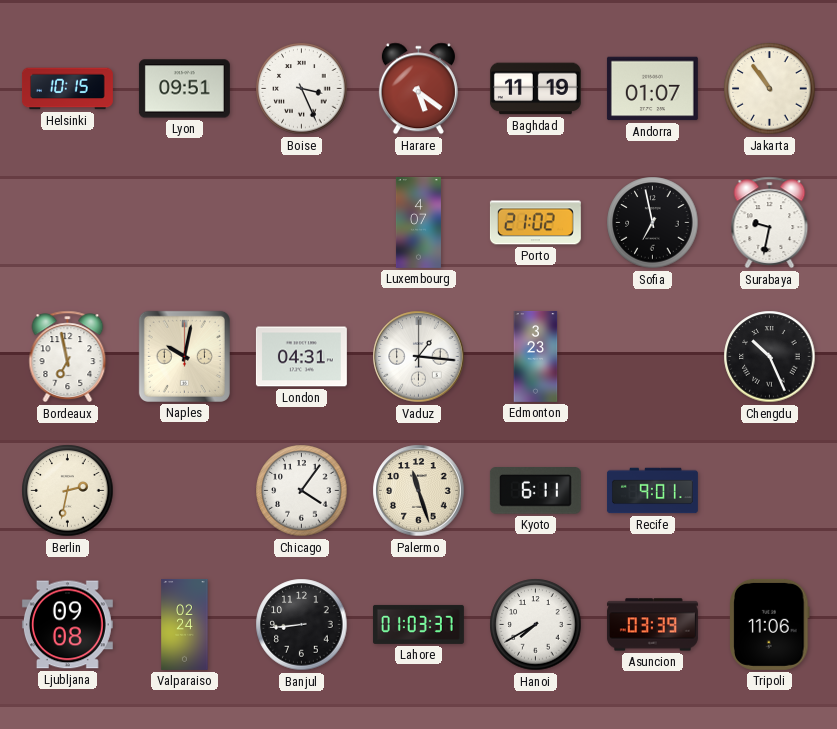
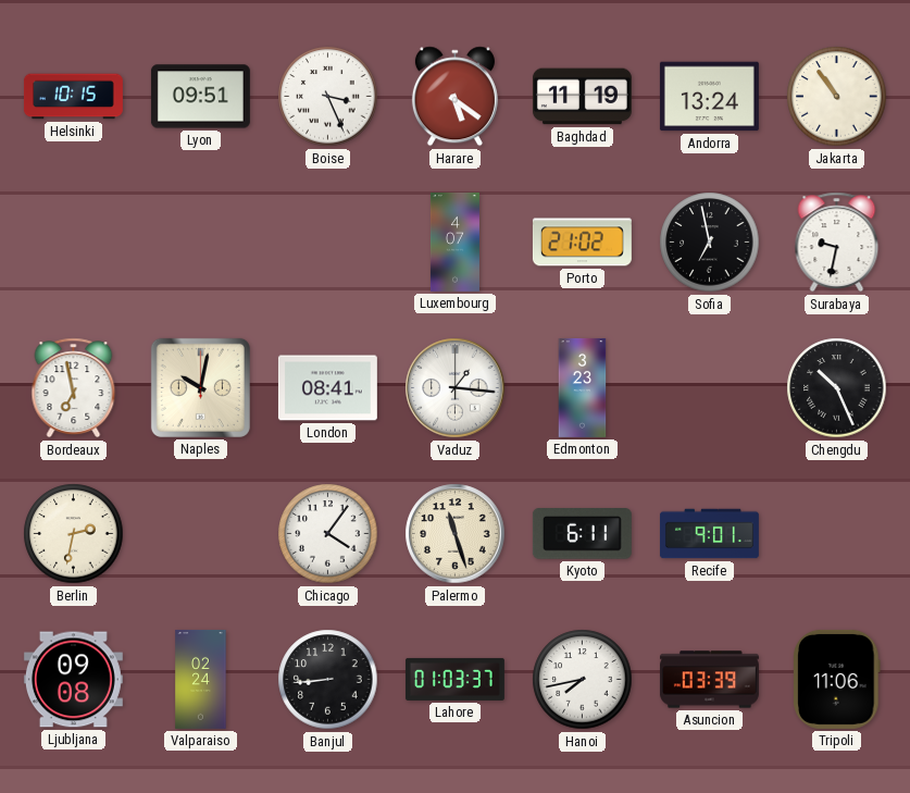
Andorra: 01:07 -> 13:24
London: 04:31 -> 08:41
Hanoi: 7:40 -> 7:43
